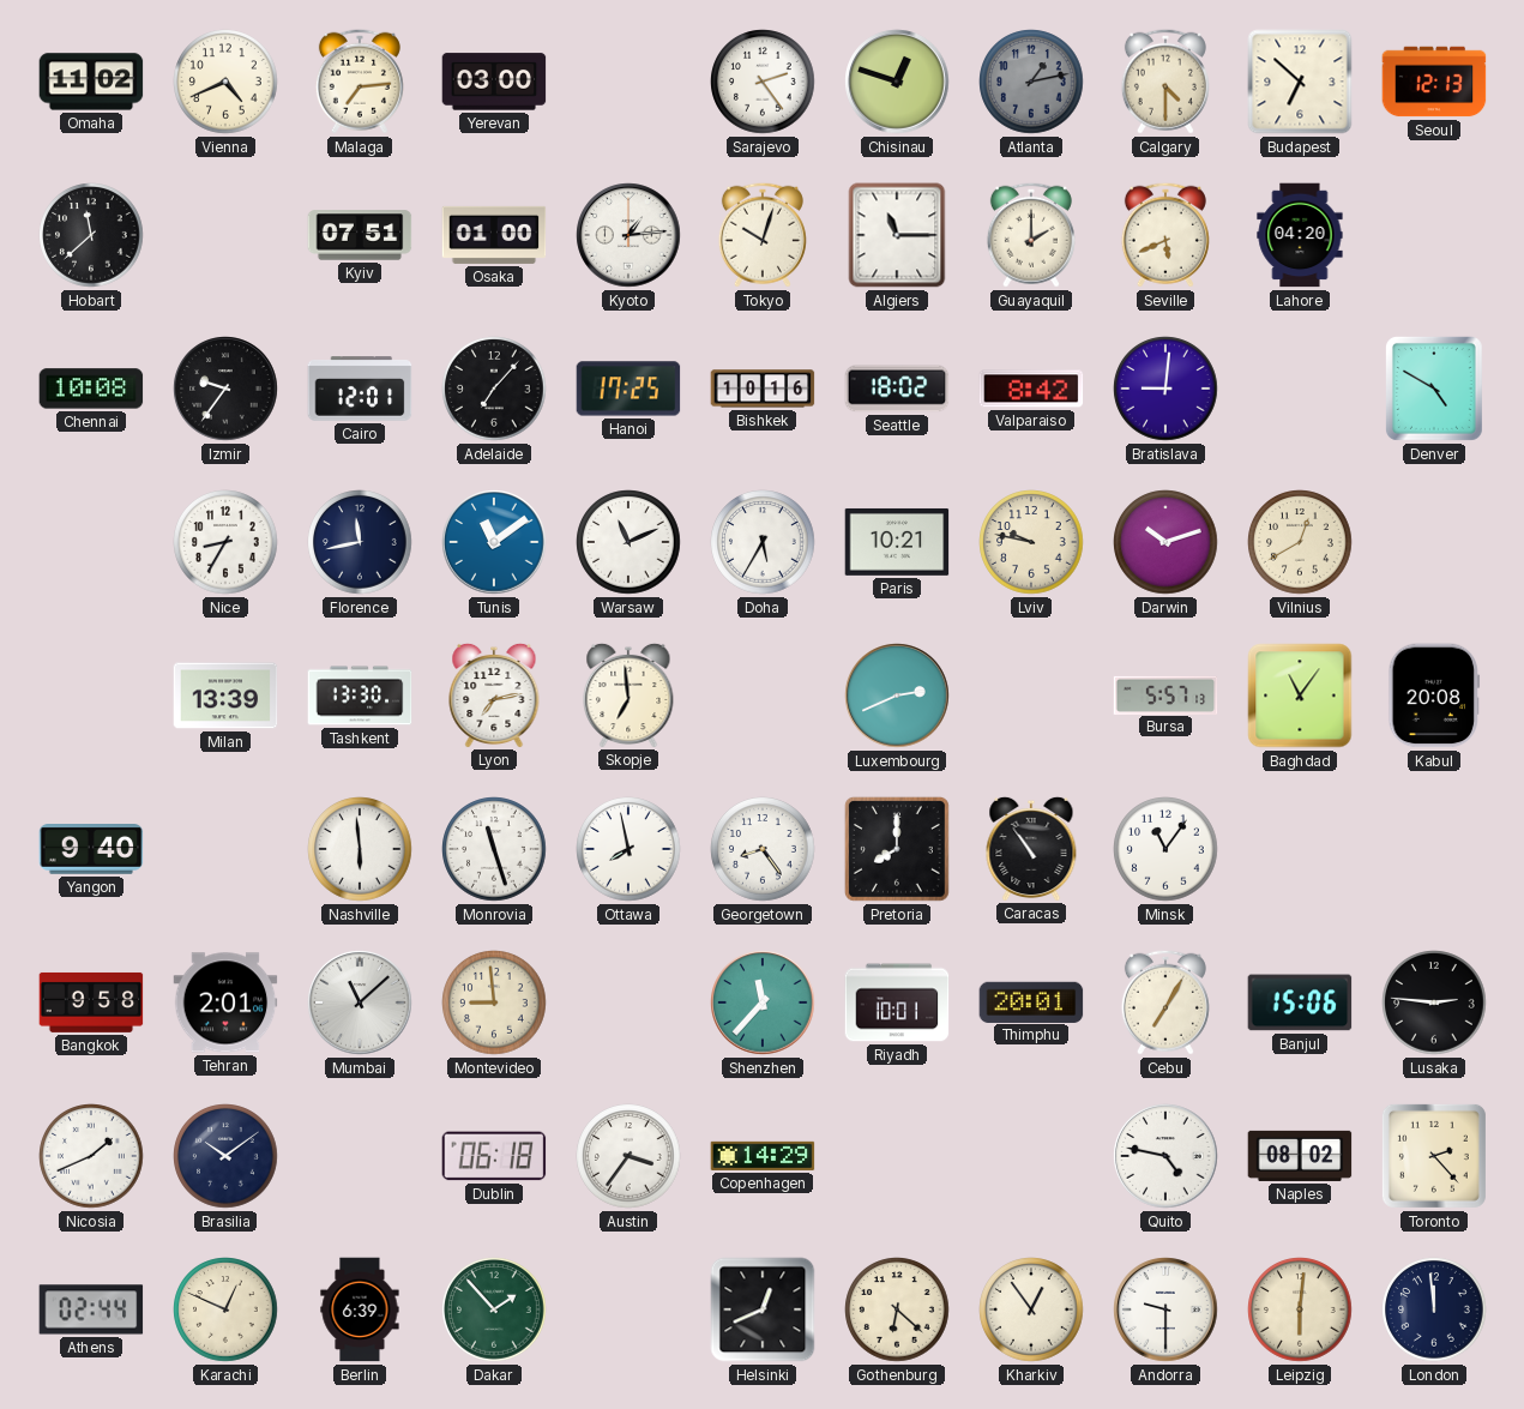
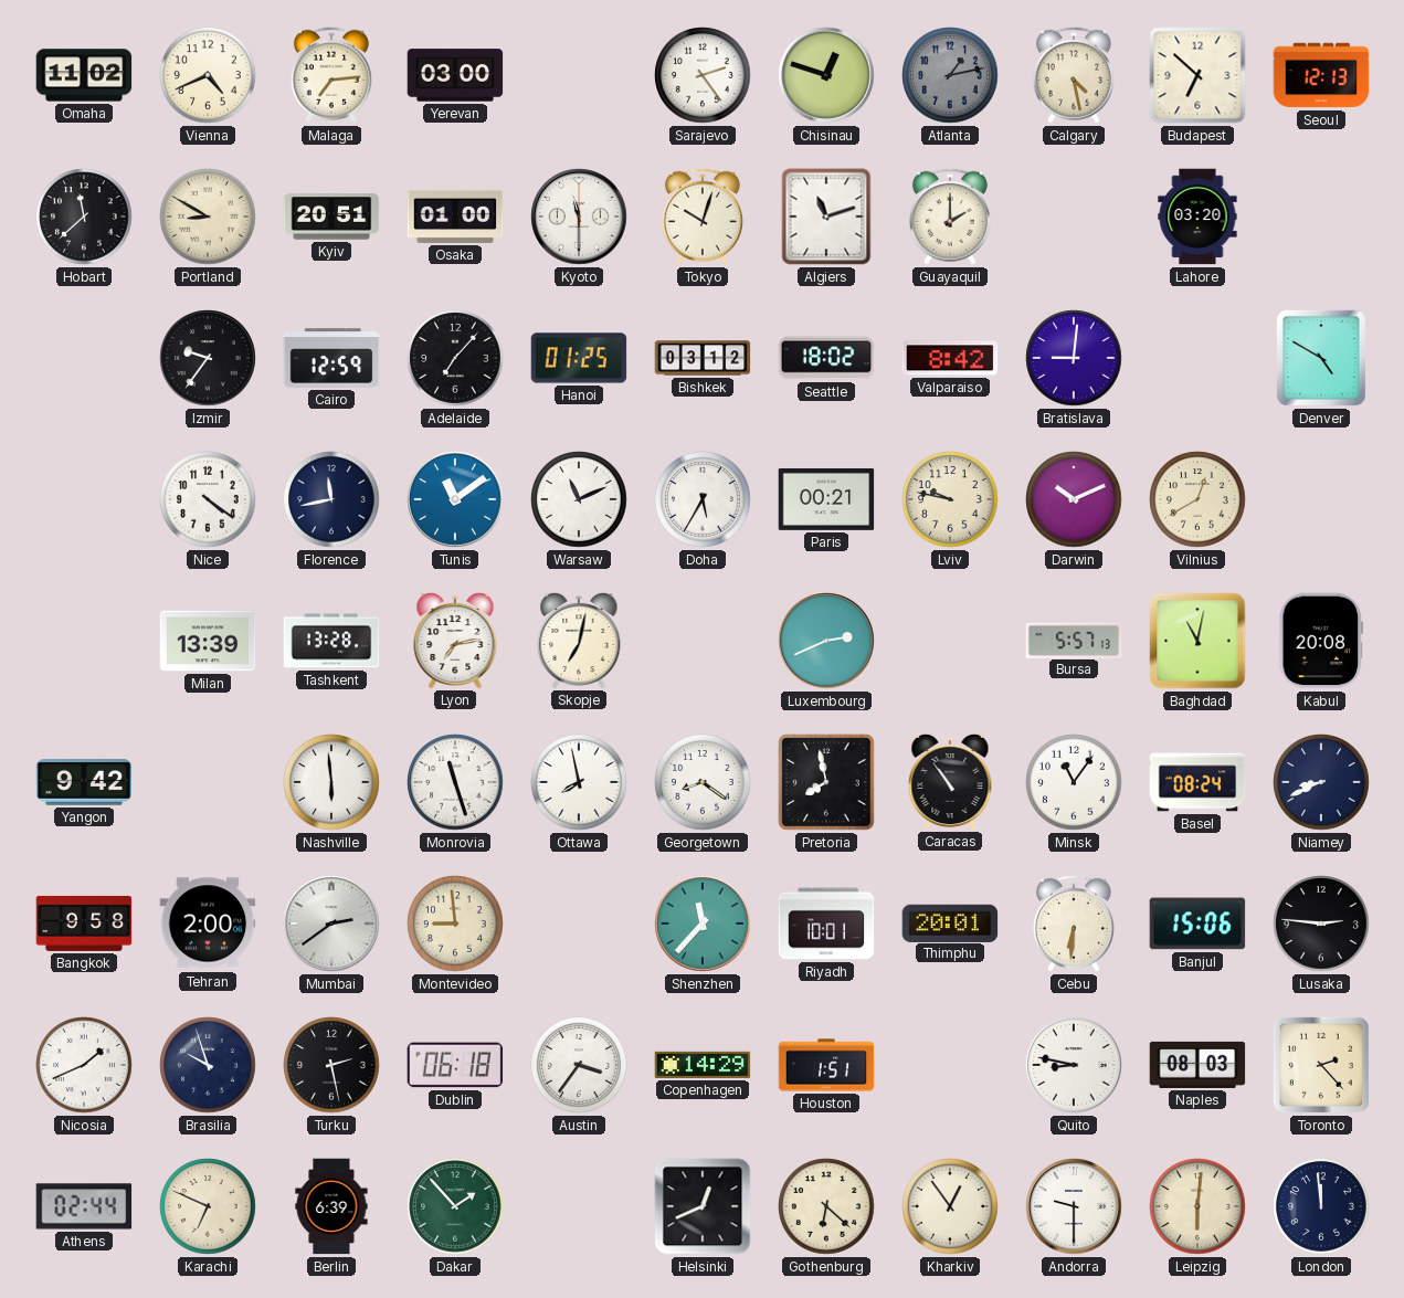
Calgary: 4:30 -> 4:28
Portland: none -> 8:50
Kyiv: 07:51 -> 20:51
Kyoto: 1:14 -> 11:30
Algiers: 11:15 -> 11:12
Seville: 5:41 -> none
Lahore: 04:20 -> 03:20
Chennai: 10:08 -> none
Cairo: 12:01 -> 12:59
Hanoi: 17:25 -> 01:25
Bishkek: 10:16 -> 03:12
Nice: 8:35 -> 4:21
Paris: 10:21 -> 00:21
Darwin: 10:12 -> 10:11
Tashkent: 13:30 -> 13:28
Skopje: 6:59 -> 7:02
Baghdad: 11:06 -> 11:02
Yangon: 9:40 -> 9:42
Georgetown: 8:24 -> 8:21
Pretoria: 8:00 -> 7:58
Basel: none -> 08:24
Niamey: none -> 8:41
Tehran: 2:01 -> 2:00
Mumbai: 11:08 -> 2:39
Cebu: 7:05 -> 6:31
Brasilia: 10:09 -> 9:57
Turku: none -> 2:28
Houston: none -> 1:51
Quito: 4:47 -> 8:47
Naples: 08:02 -> 08:03
Karachi: 12:49 -> 6:49
